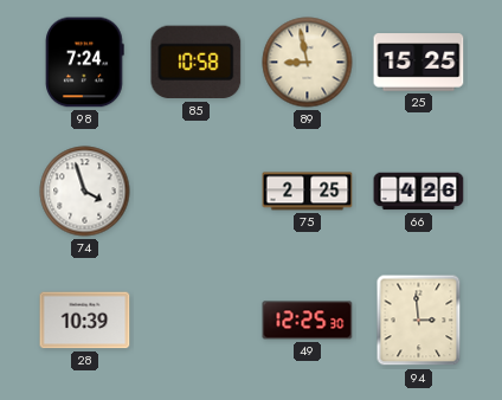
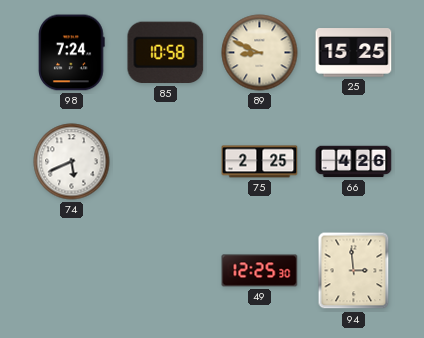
89: 8:58 -> 8:49
74: 3:57 -> 5:41
28: 10:39 -> none
